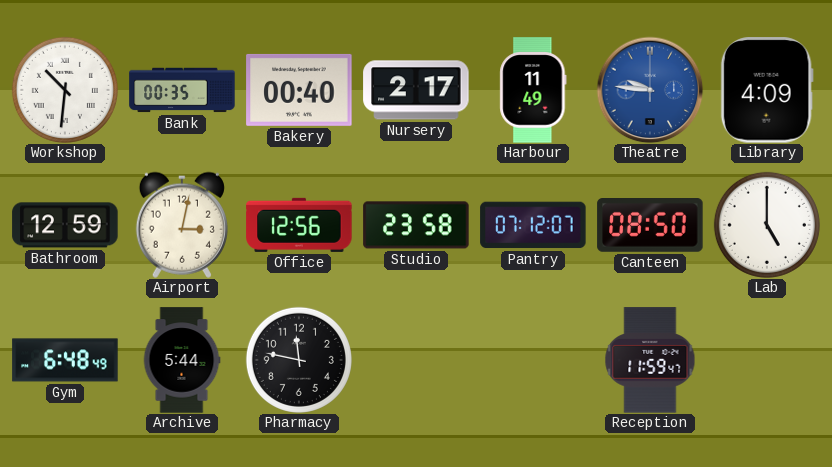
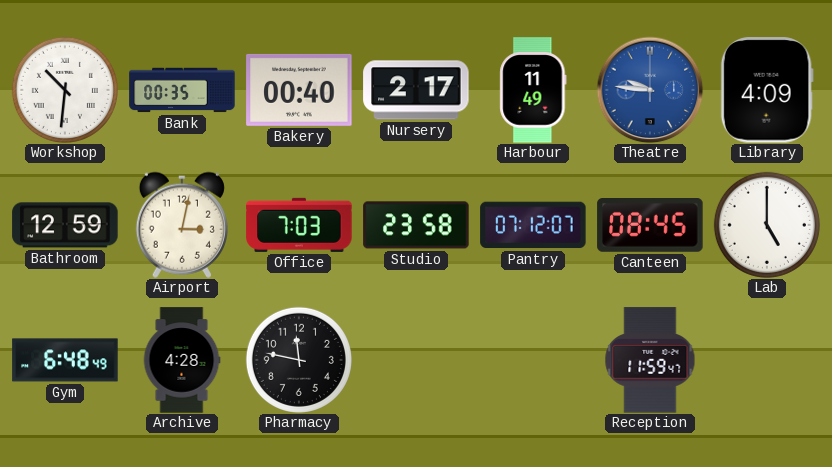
Office: 12:56 -> 7:03
Canteen: 08:50 -> 08:45
Archive: 5:44 -> 4:28
